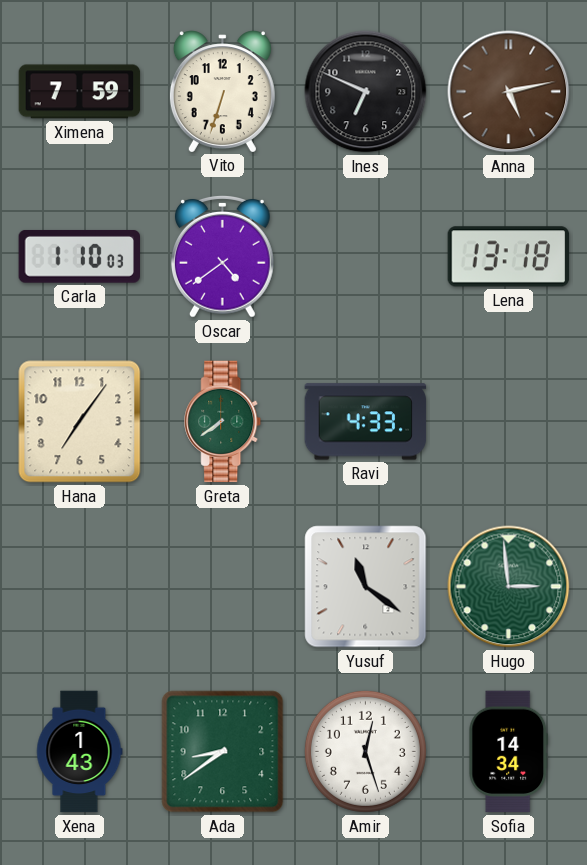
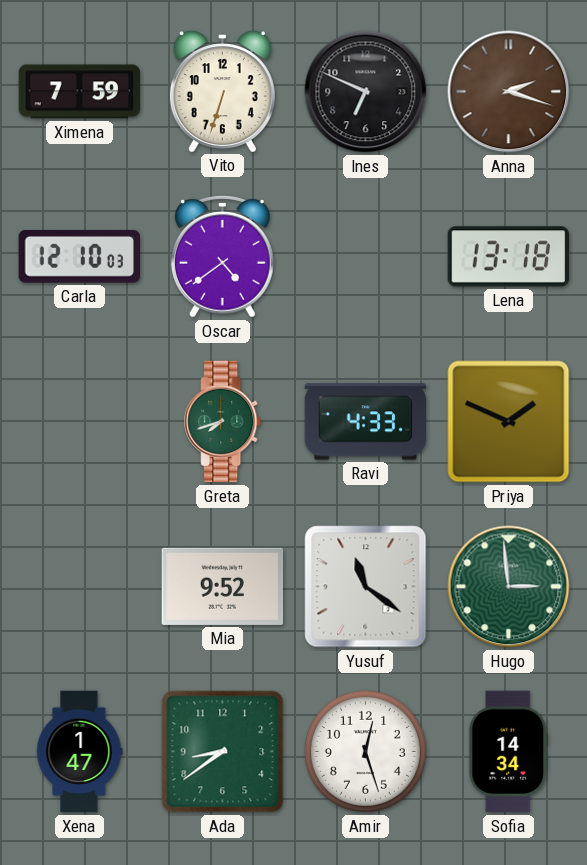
Anna: 5:13 -> 2:18
Carla: 1:10 -> 12:10
Hana: 7:06 -> none
Greta: 7:39 -> 7:42
Priya: none -> 1:49
Mia: none -> 9:52
Xena: 1:43 -> 1:47
